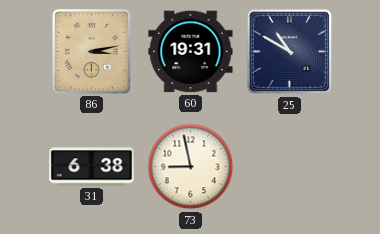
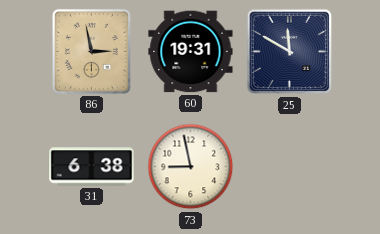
86: 3:13 -> 2:58
25: 10:50 -> 11:50
